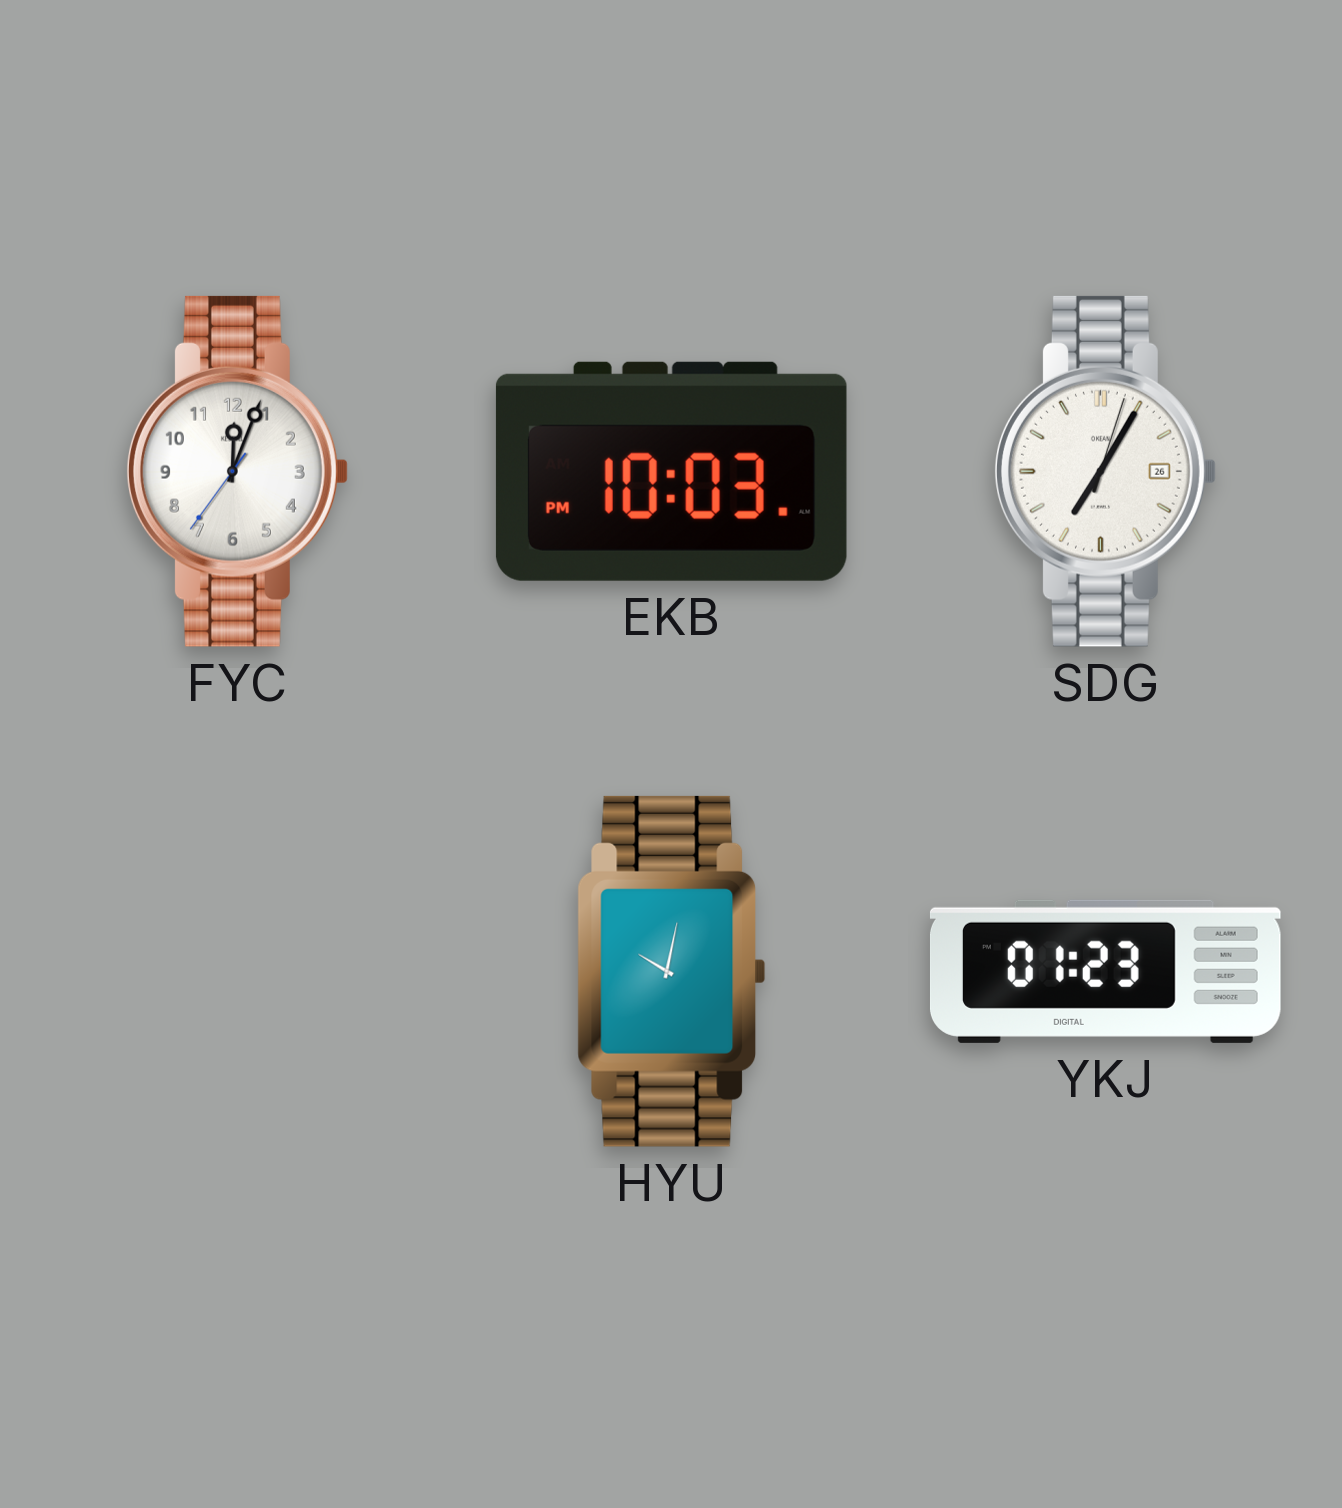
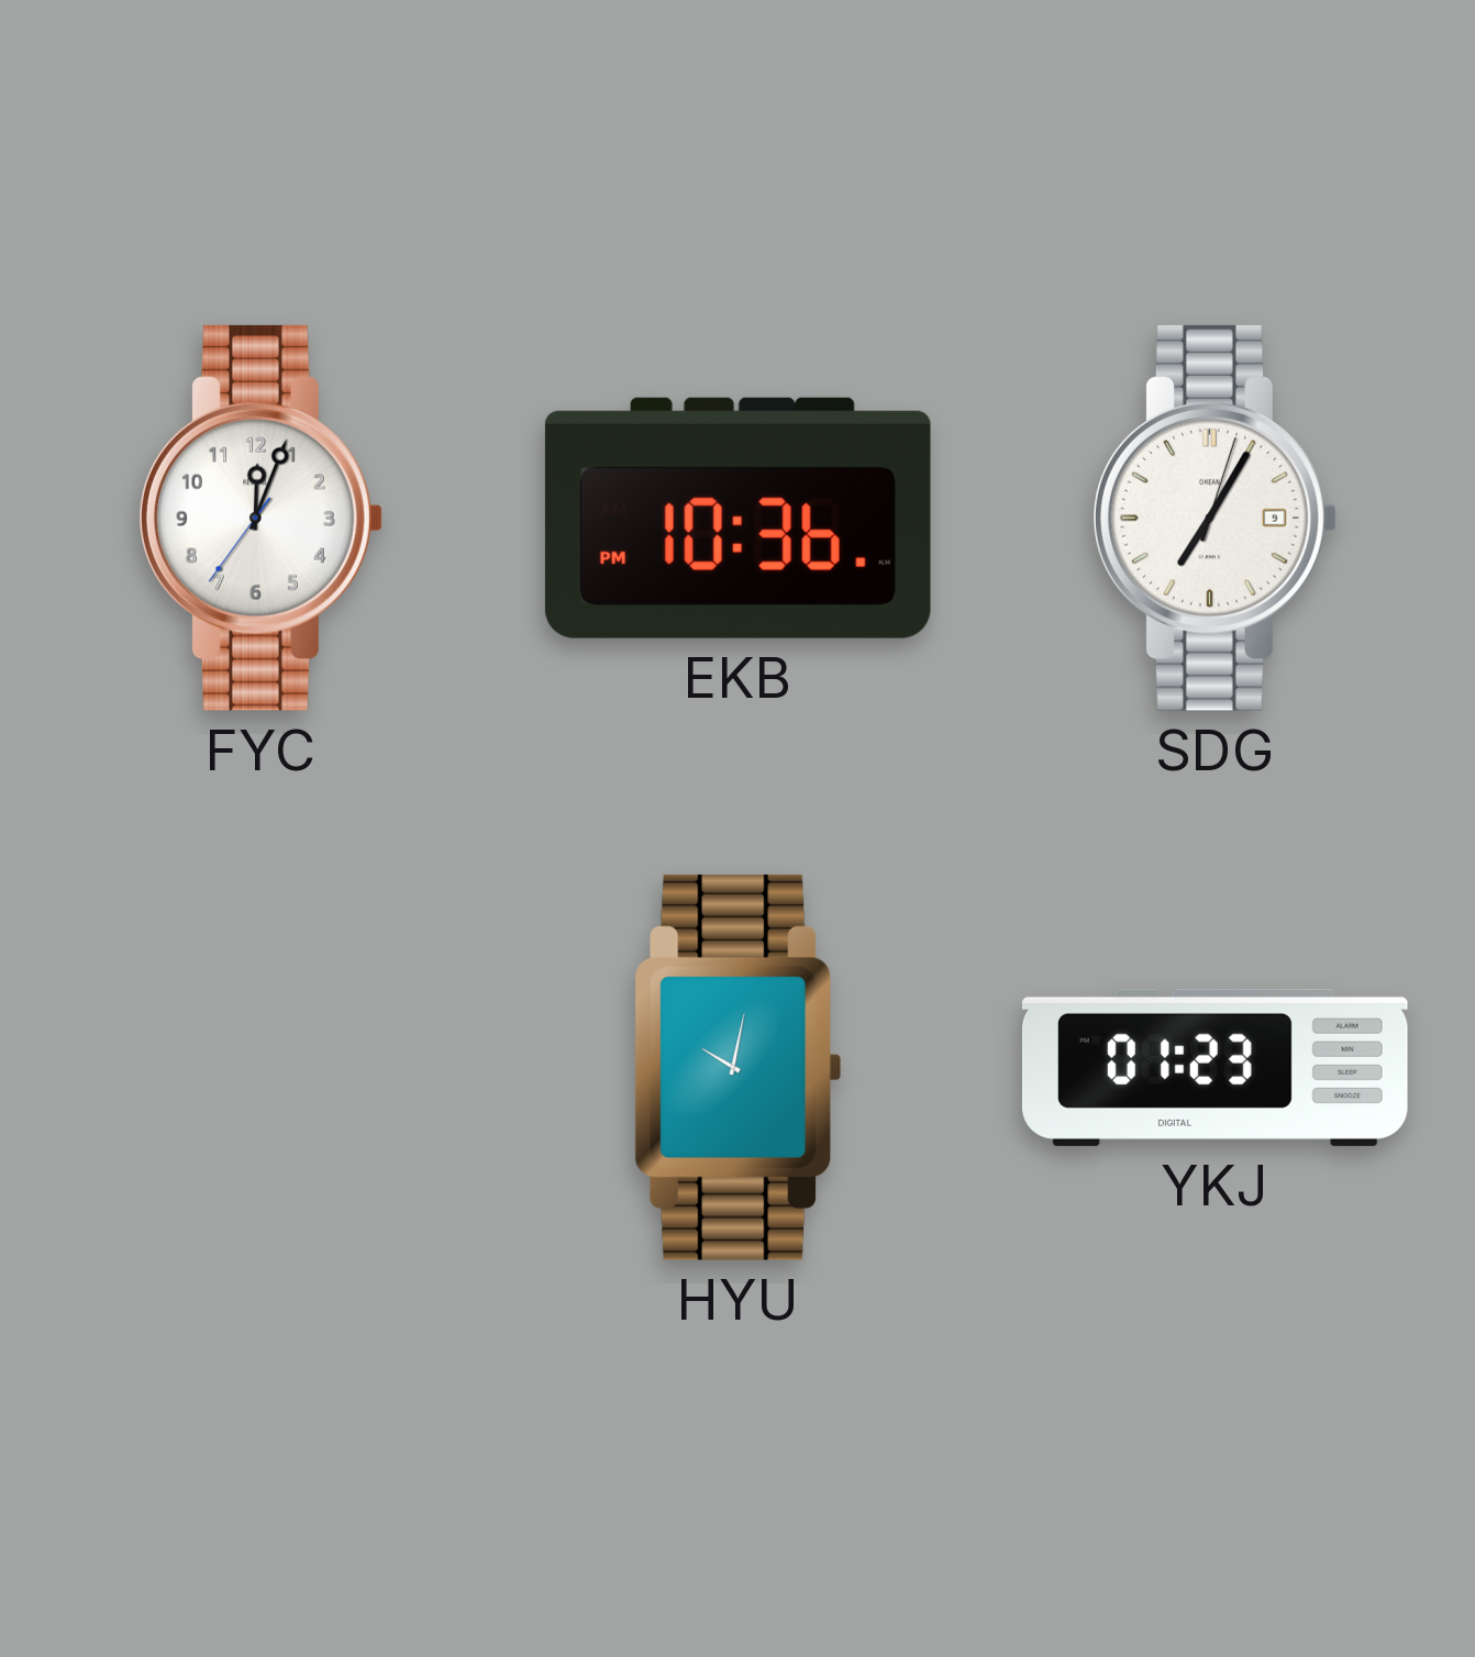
EKB: 10:03 -> 10:36
SDG date: 26 -> 9
